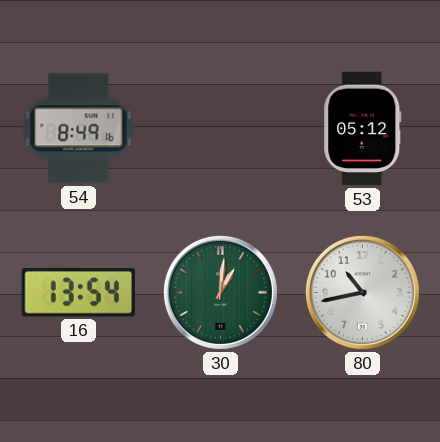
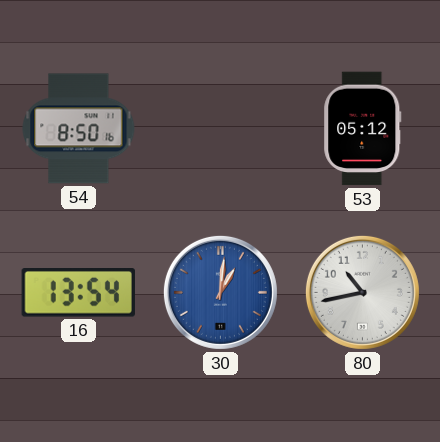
54: 8:49 -> 8:50
30 dial: green -> blue
